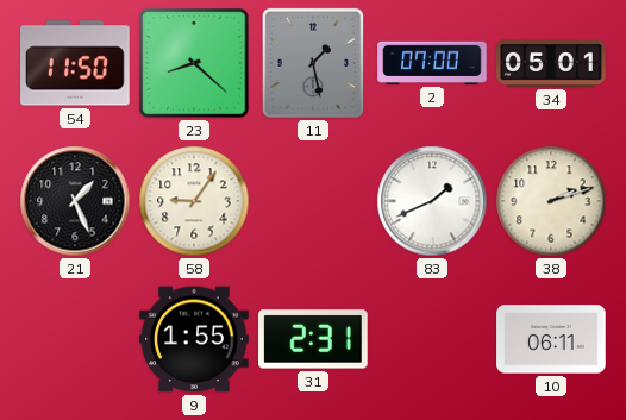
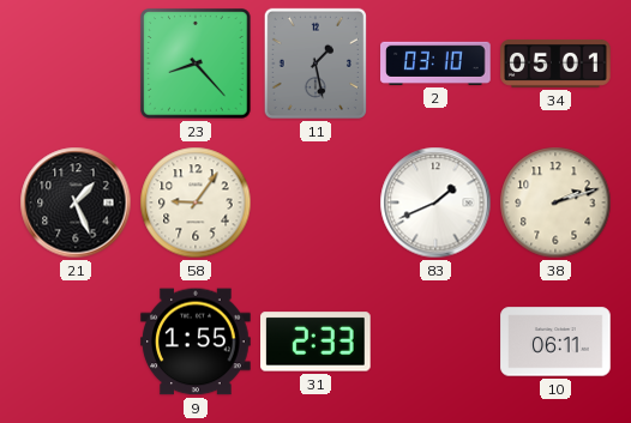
54: 11:50 -> none
23: 8:22 -> 8:23
2: 07:00 -> 03:10
31: 2:31 -> 2:33
